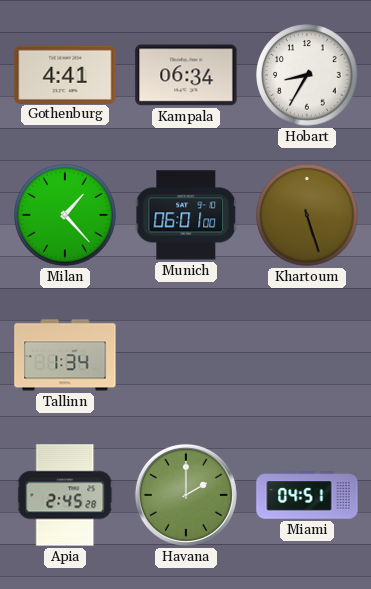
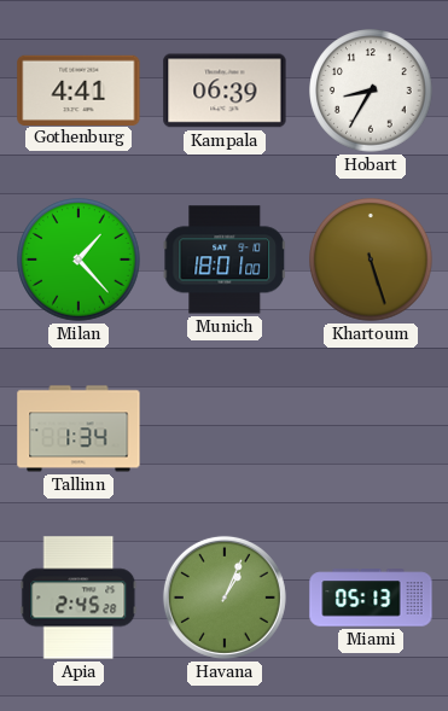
Kampala: 06:34 -> 06:39
Munich: 06:01 -> 18:01
Havana: 2:00 -> 1:04
Miami: 04:51 -> 05:13
